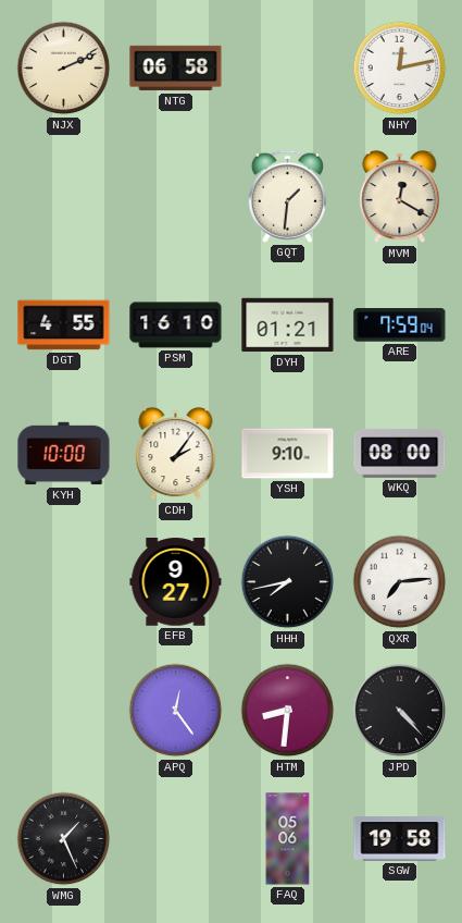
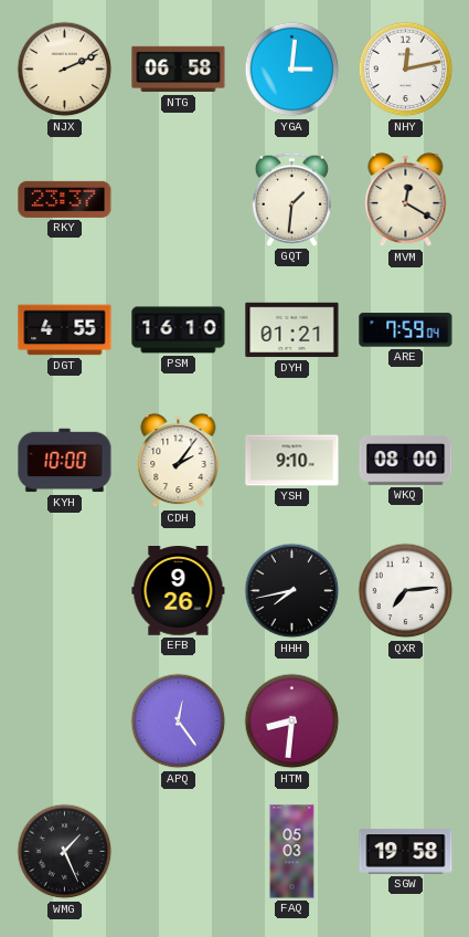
YGA: none -> 3:01
RKY: none -> 23:37
EFB: 9:27 -> 9:26
JPD: 4:23 -> none
FAQ: 05:06 -> 05:03
